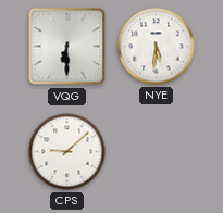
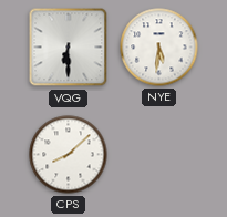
CPS: 9:08 -> 8:08
